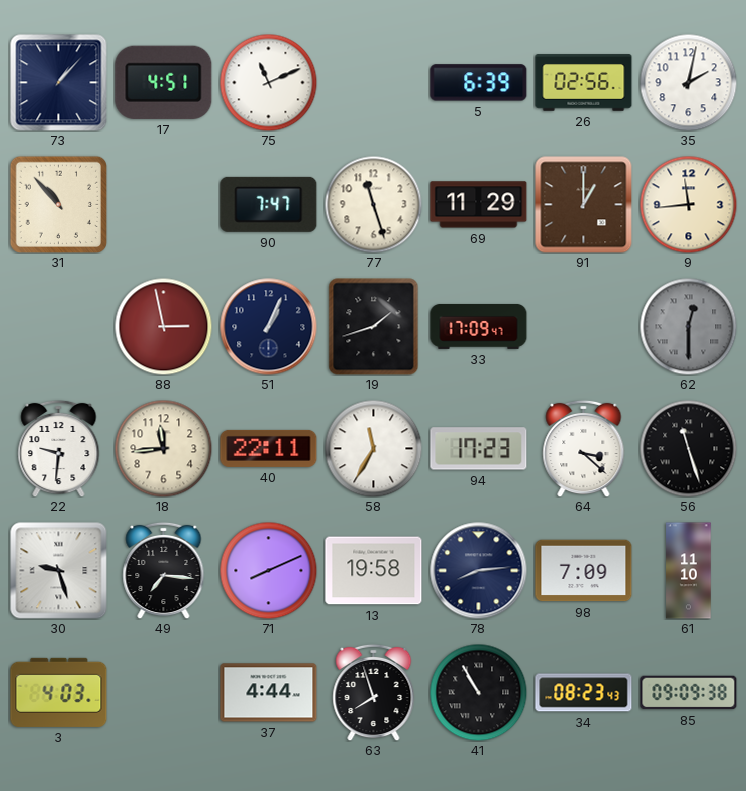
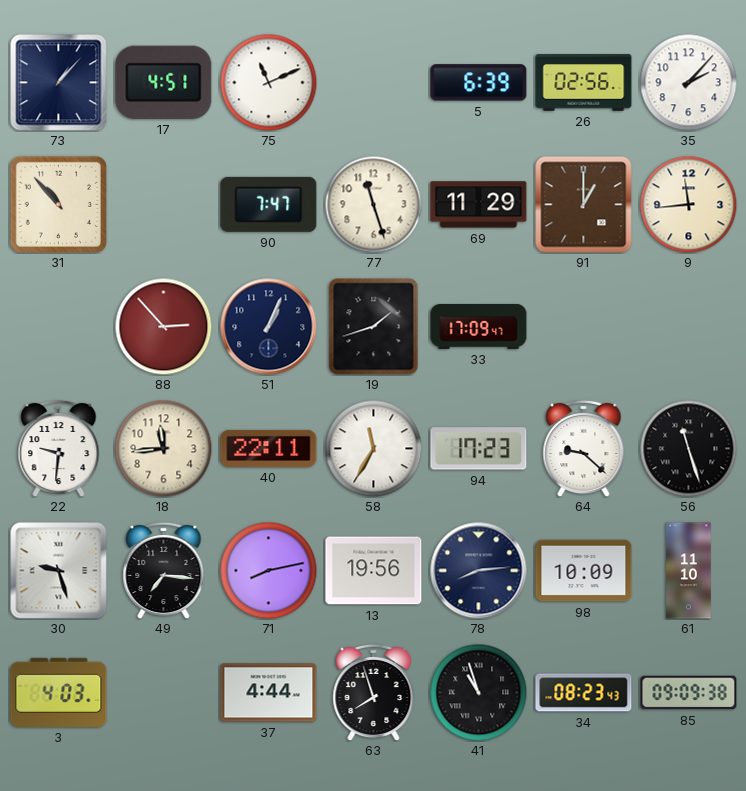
35: 2:02 -> 2:07
88: 2:58 -> 2:53
62: 12:30 -> none
64: 3:22 -> 9:22
71: 8:11 -> 8:13
13: 19:58 -> 19:56
98: 7:09 -> 10:09
41: 10:55 -> 10:57
